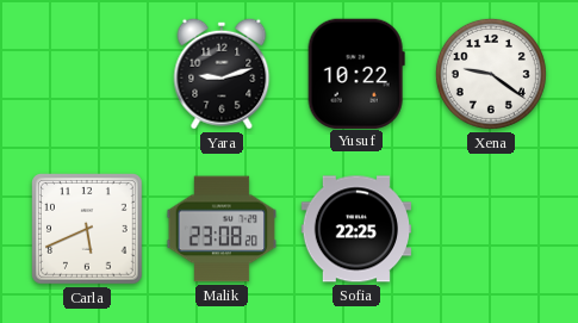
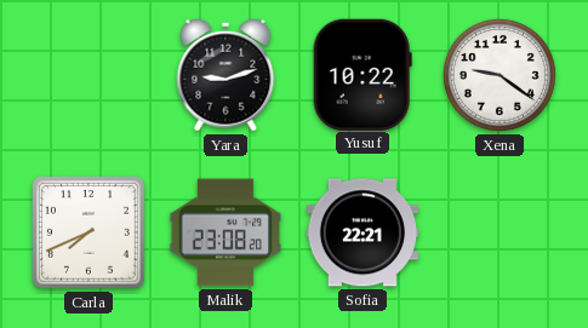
Carla: 5:41 -> 7:41
Sofia: 22:25 -> 22:21
